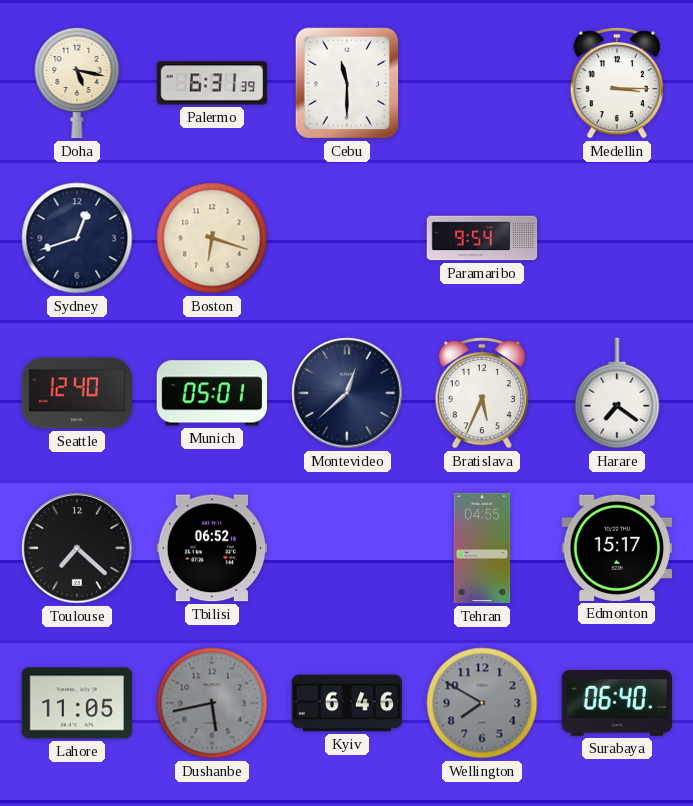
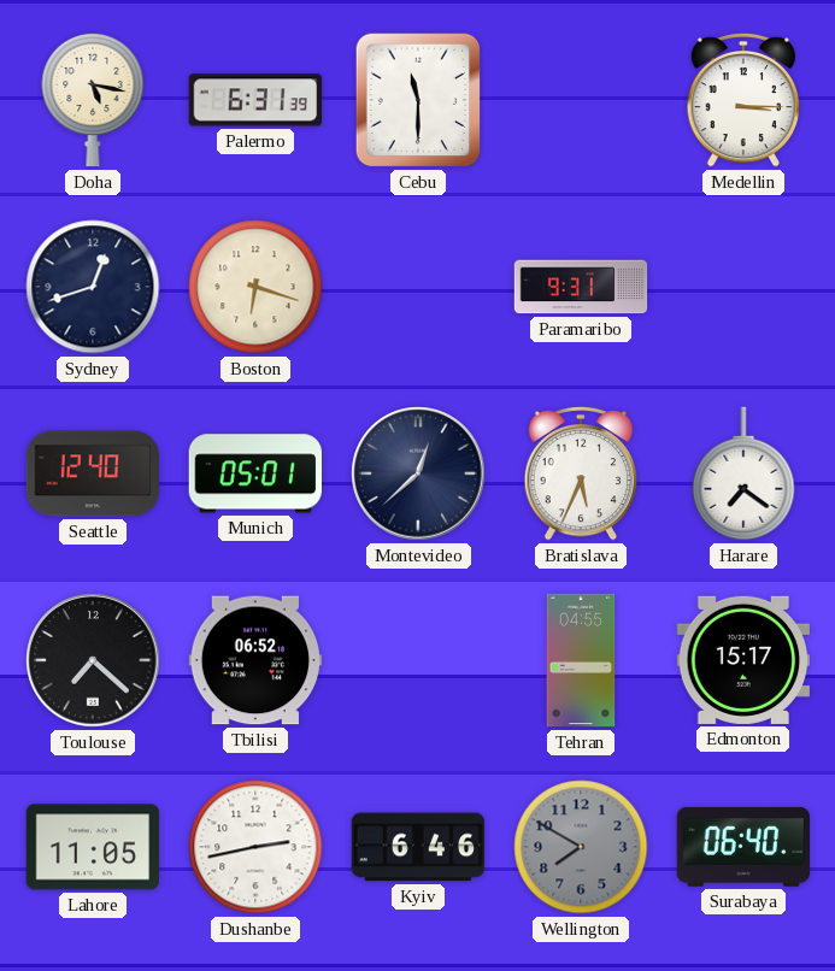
Paramaribo: 9:54 -> 9:31
Dushanbe: 5:43 -> 2:43
Dushanbe dial: grey -> white
